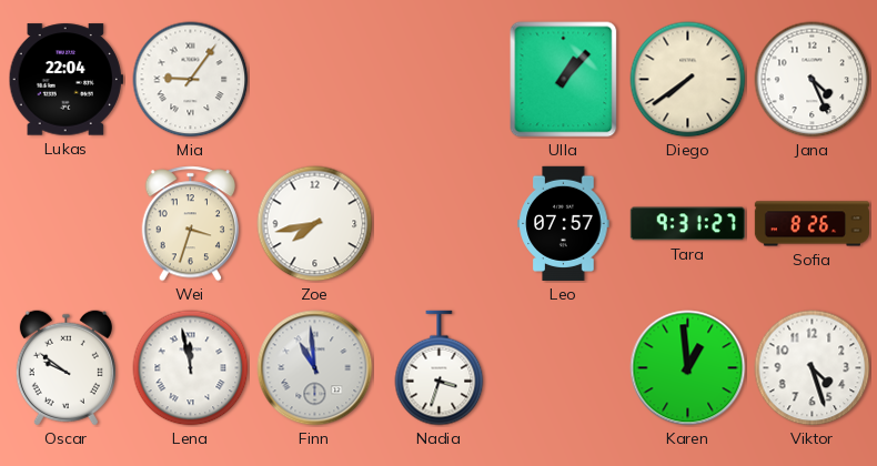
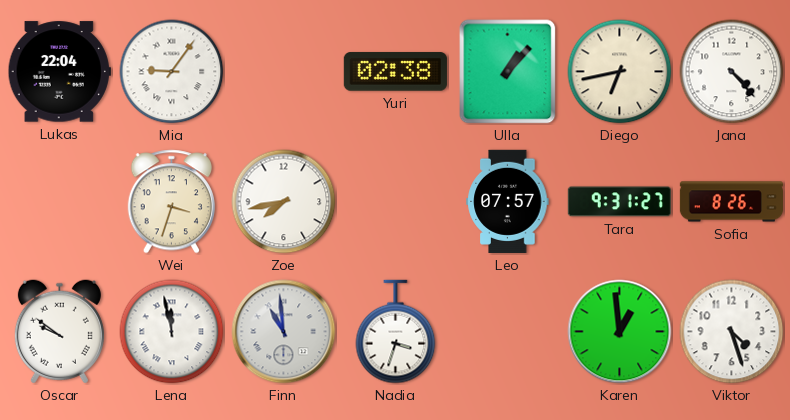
Yuri: none -> 02:38
Diego: 7:39 -> 6:43
Jana: 4:26 -> 4:23
